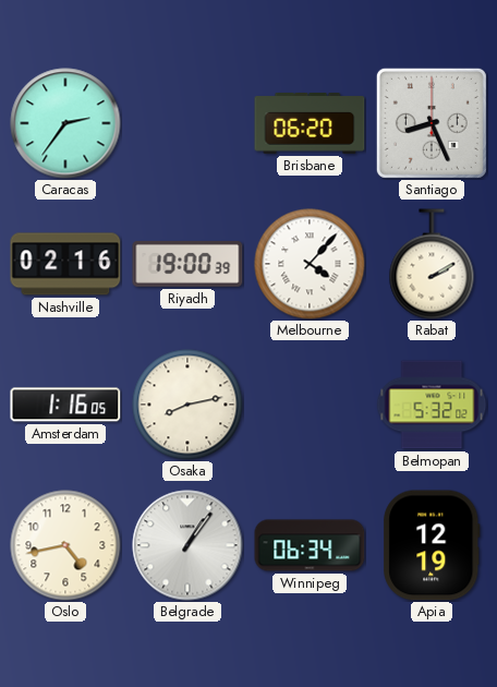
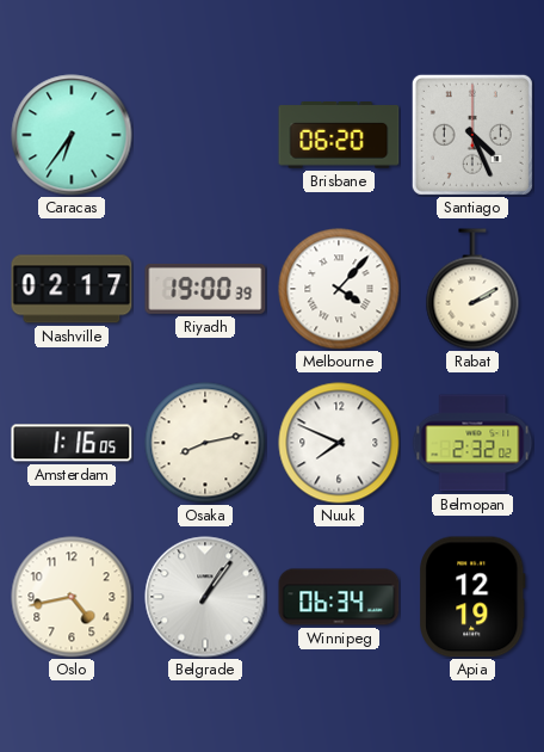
Caracas: 2:36 -> 6:36
Santiago: 8:26 -> 4:26
Nashville: 02:16 -> 02:17
Nuuk: none -> 7:49
Belmopan: 5:32 -> 2:32
